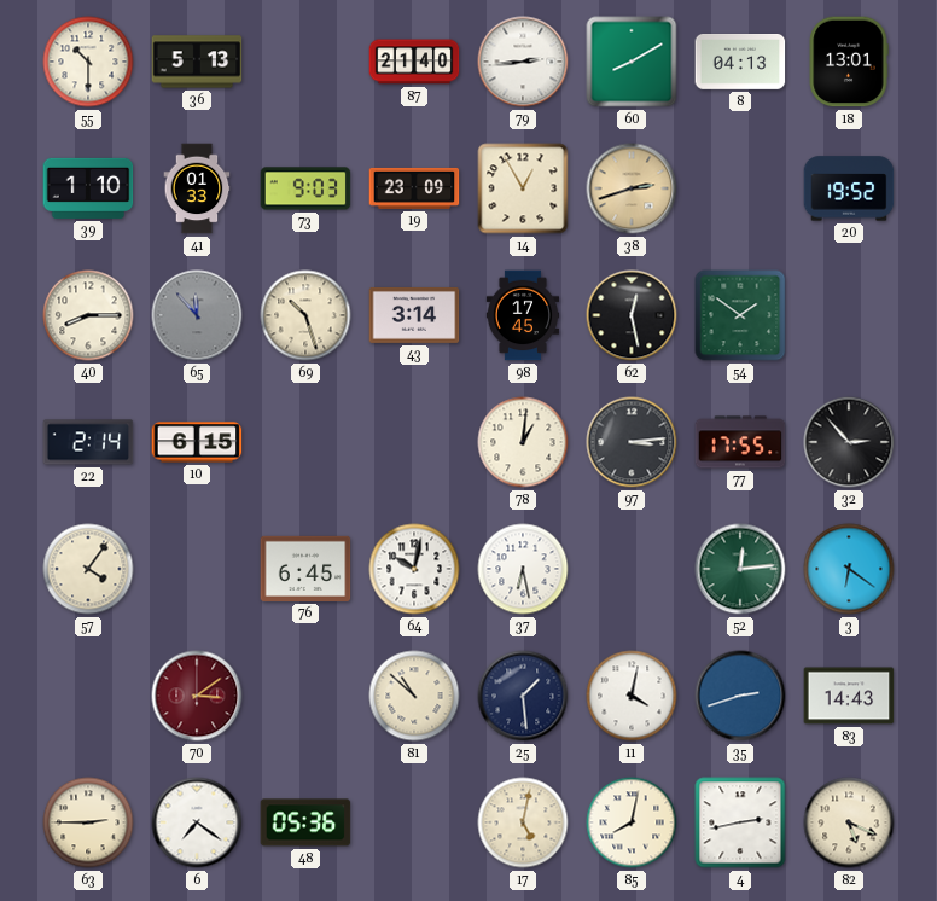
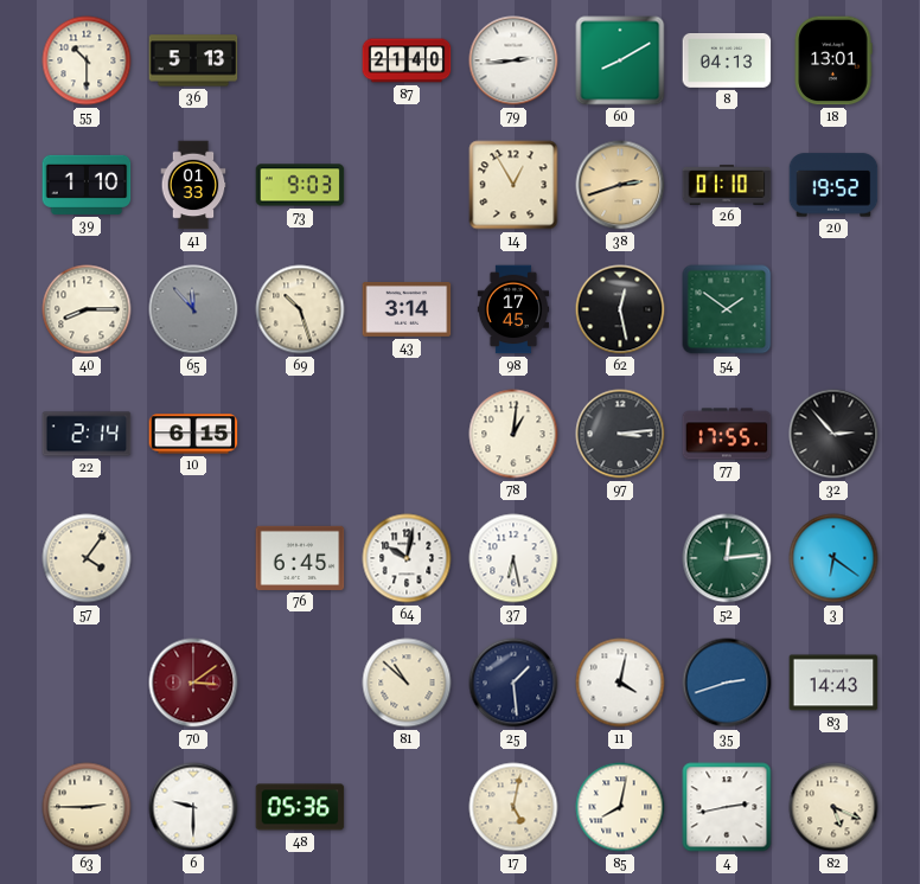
19: 23:09 -> none
26: none -> 01:10
6: 7:21 -> 9:30
